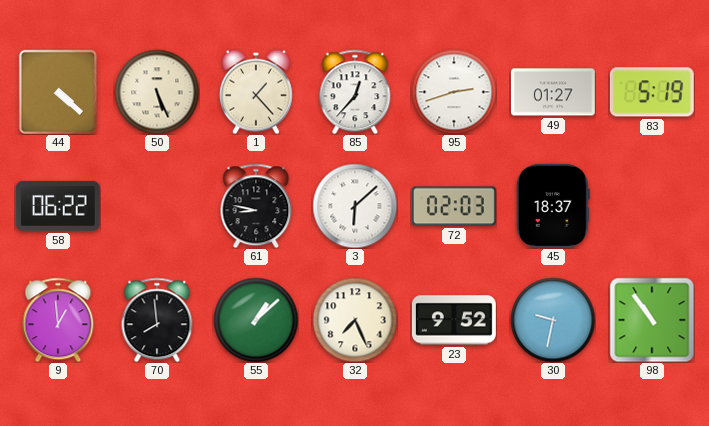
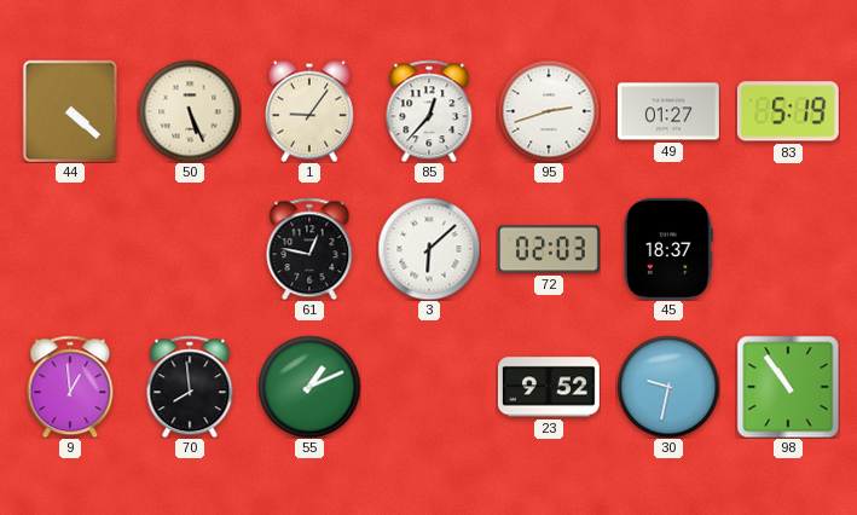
1: 1:23 -> 9:06
58: 06:22 -> none
61: 8:47 -> 12:47
55: 1:08 -> 1:11
32: 7:26 -> none
